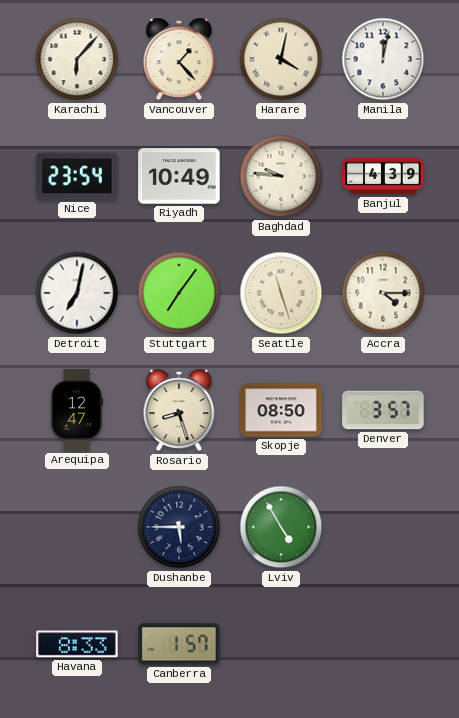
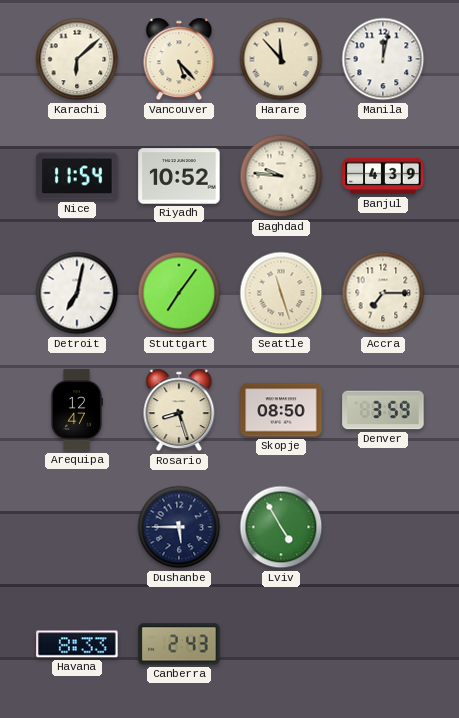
Karachi: 6:07 -> 6:08
Vancouver: 1:23 -> 5:23
Harare: 4:02 -> 11:53
Nice: 23:54 -> 11:54
Riyadh: 10:49 -> 10:52
Accra: 4:15 -> 7:15
Denver: 3:57 -> 3:59
Canberra: 1:57 -> 2:43
